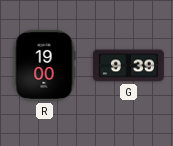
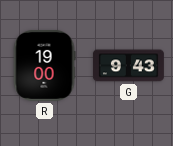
G: 9:39 -> 9:43
